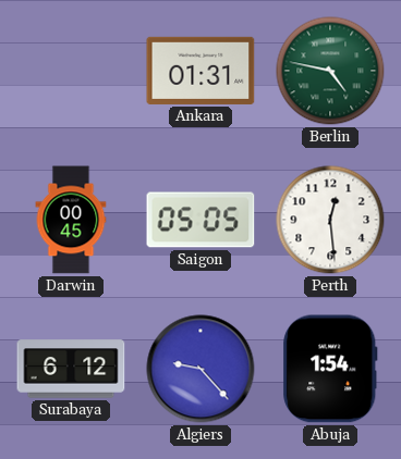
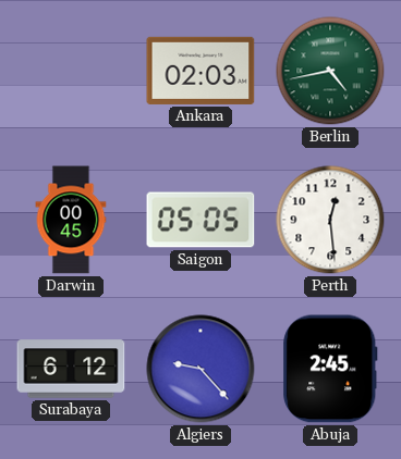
Ankara: 01:31 -> 02:03
Berlin: 4:47 -> 4:43
Abuja: 1:54 -> 2:45
